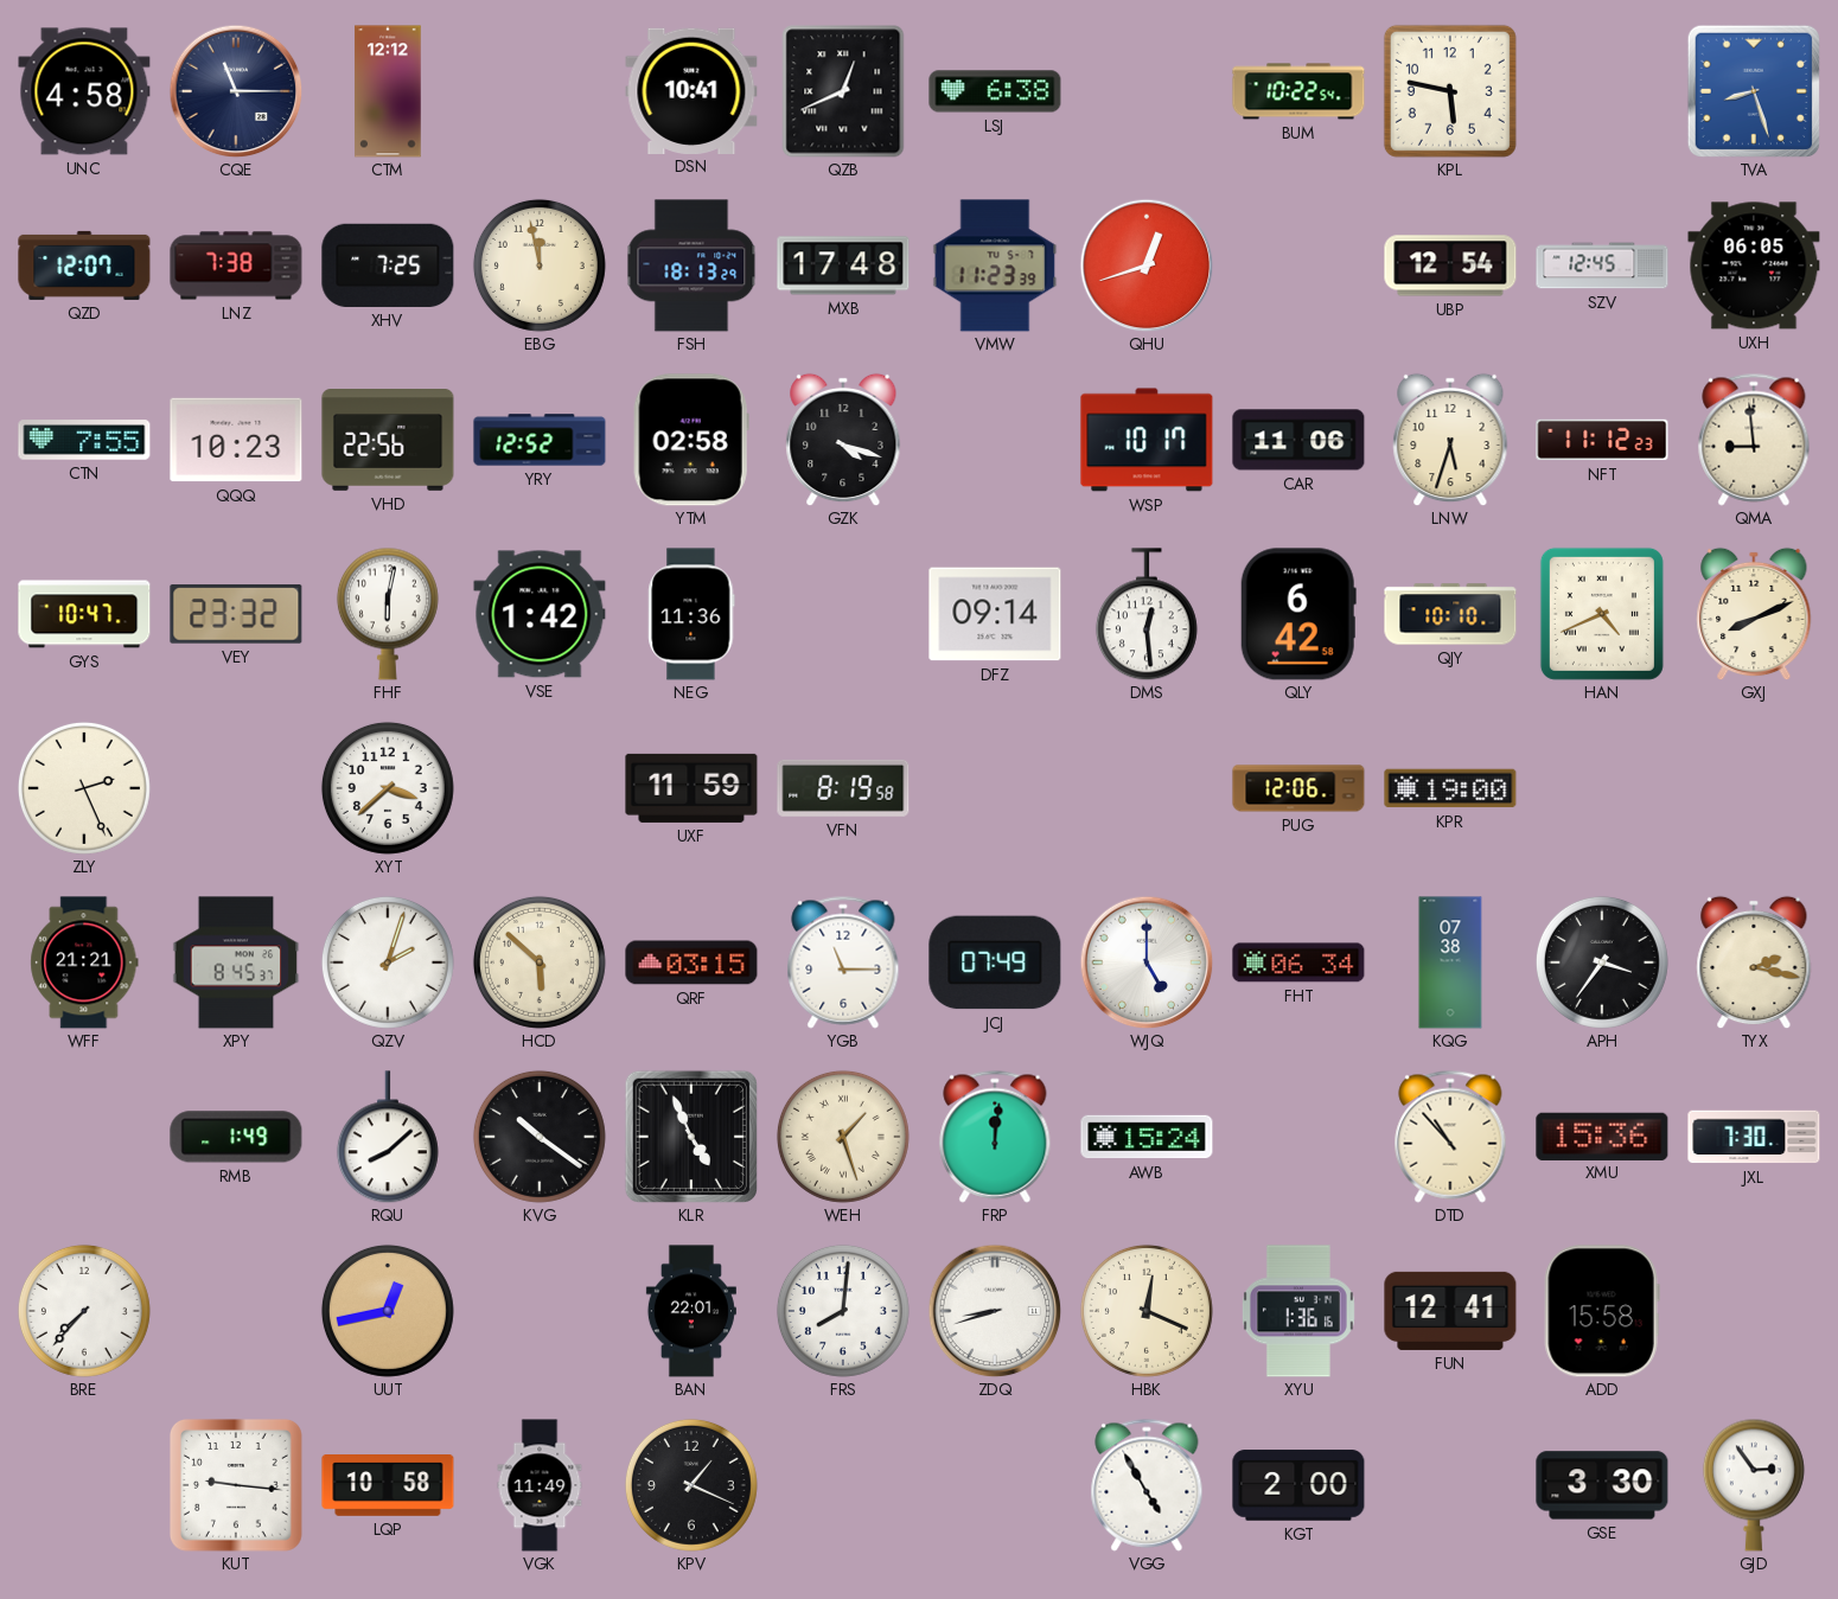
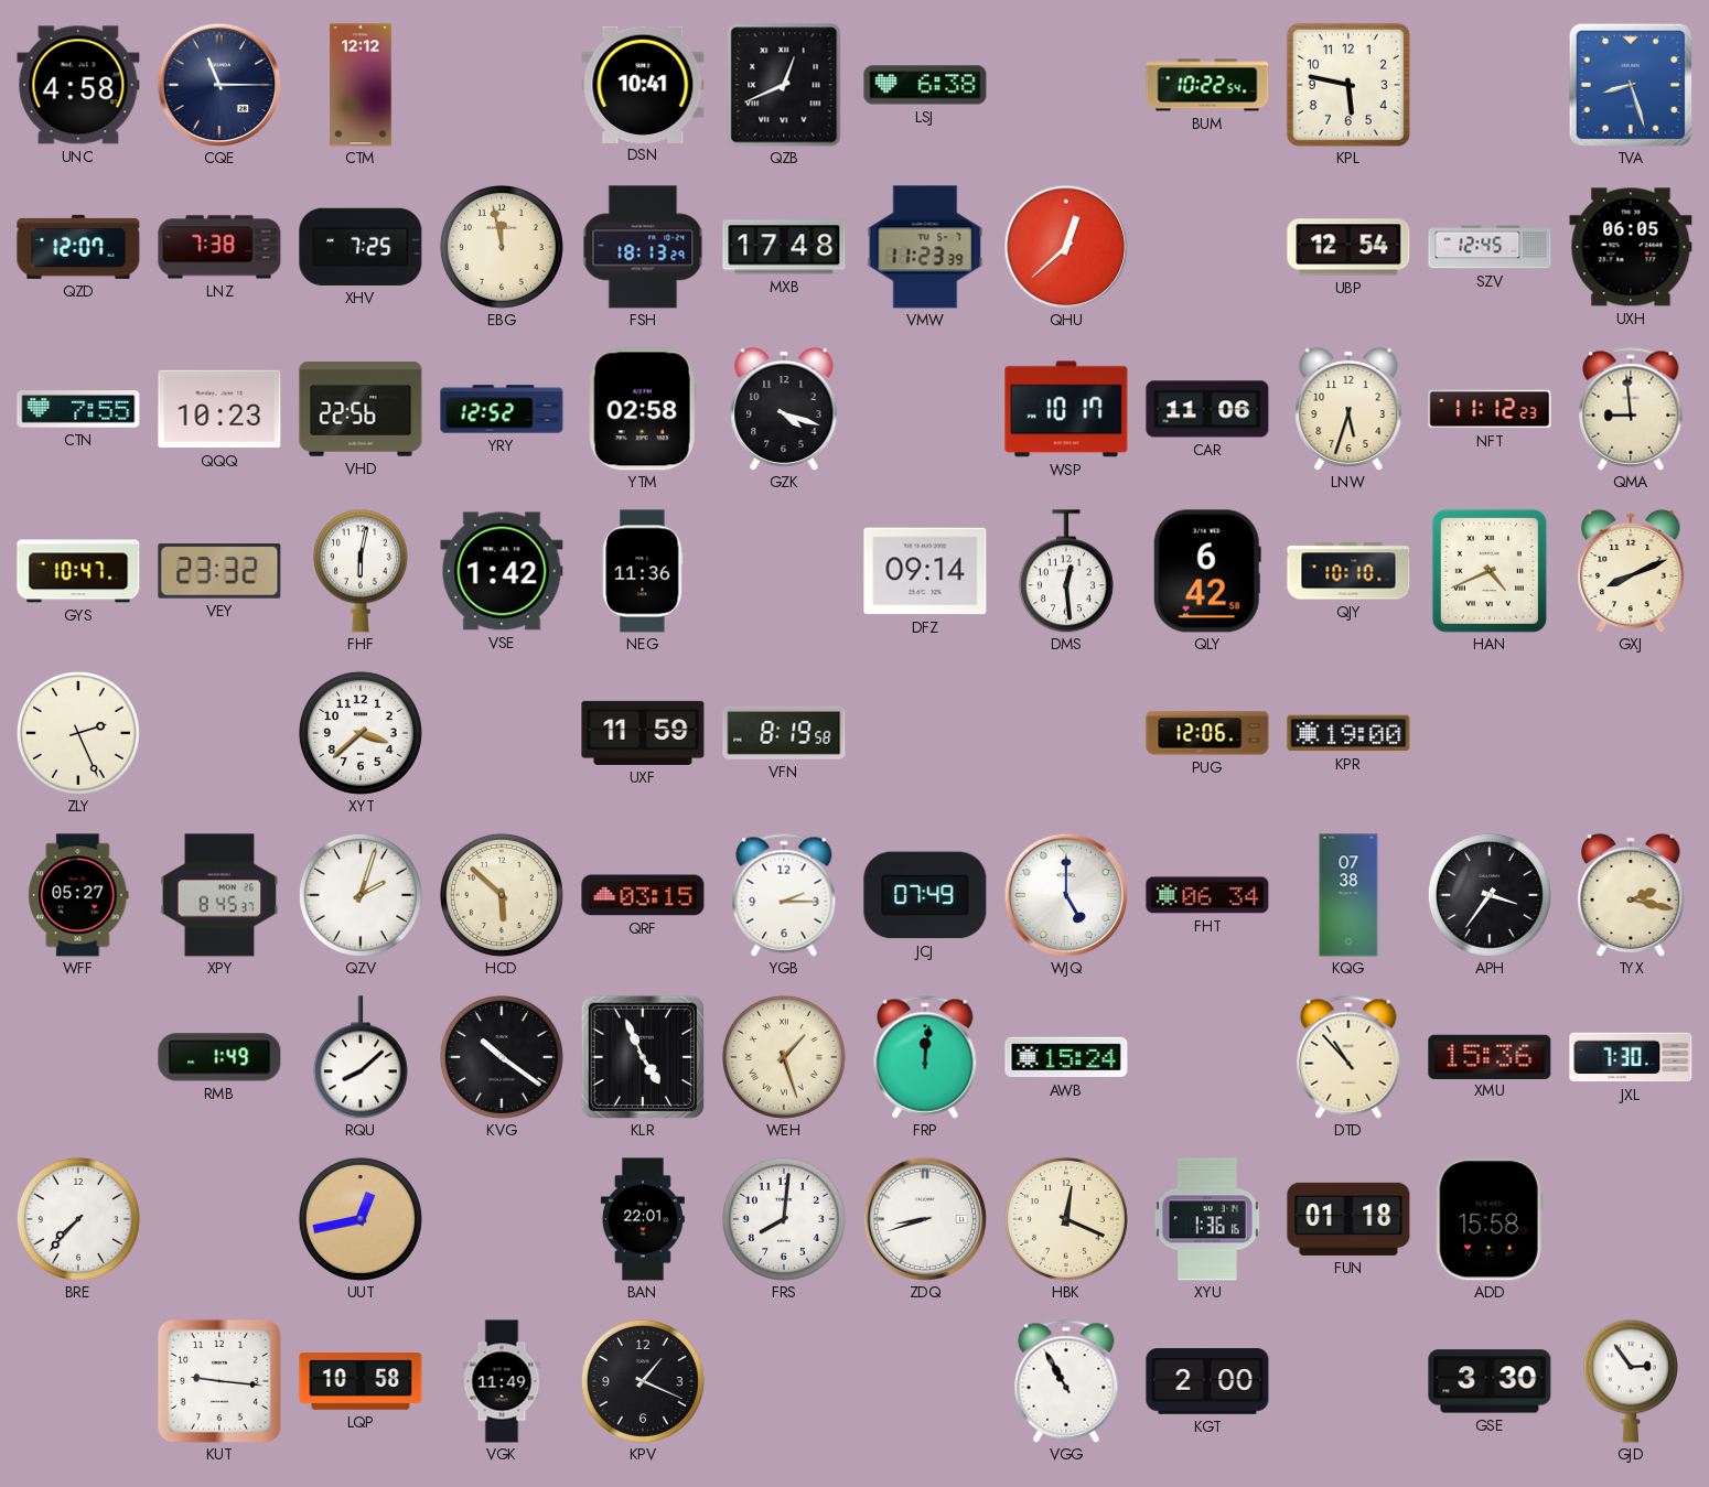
QHU: 12:42 -> 12:38
WFF: 21:21 -> 05:27
YGB: 11:15 -> 2:15
FUN: 12:41 -> 01:18
VGG: 4:55 -> 10:55
